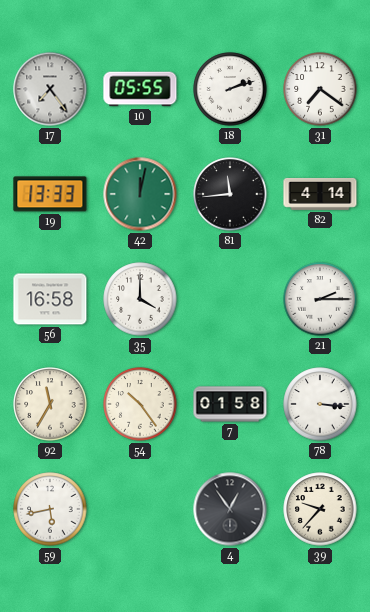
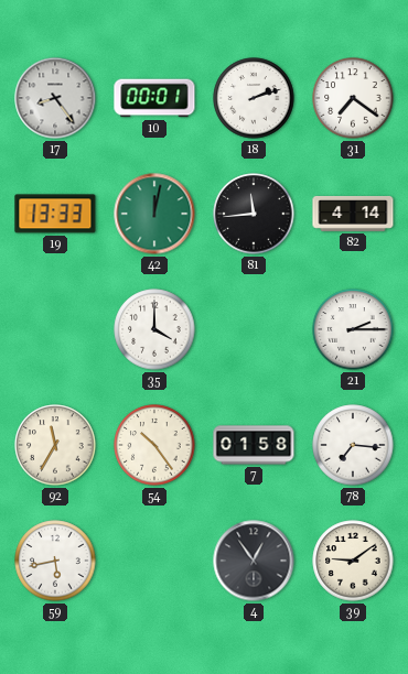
17: 7:24 -> 8:24
10: 05:55 -> 00:01
56: 16:58 -> none
78: 3:16 -> 7:16
39: 9:37 -> 9:09
